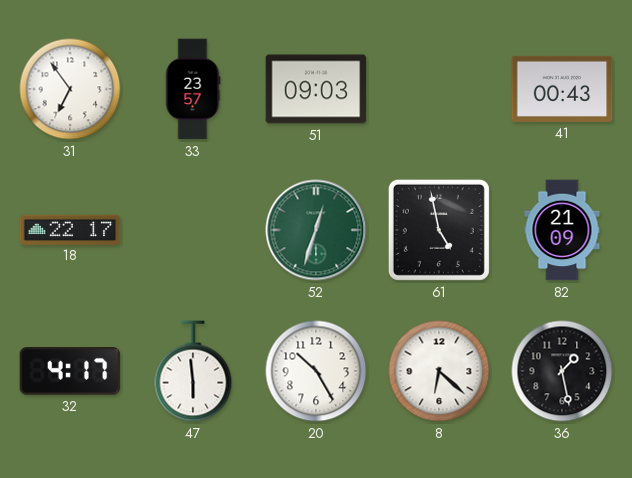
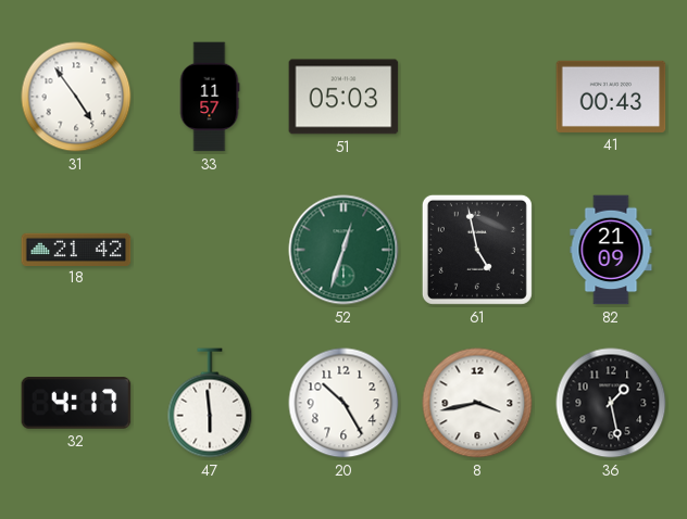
31: 6:54 -> 4:54
33: 23:57 -> 11:57
51: 09:03 -> 05:03
18: 22:17 -> 21:42
8: 6:22 -> 3:43
